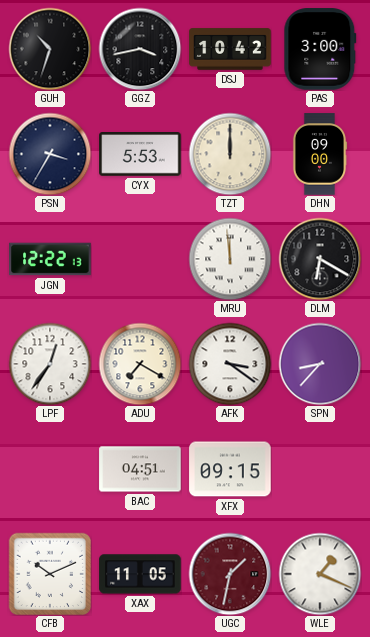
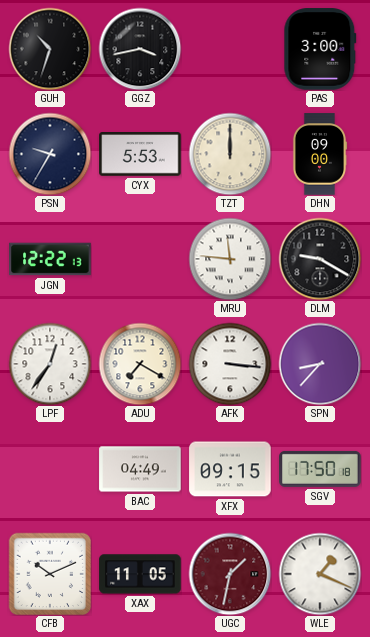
DSJ: 10:42 -> none
PSN: 3:35 -> 9:35
MRU: 11:59 -> 11:46
DLM: 6:20 -> 9:20
AFK: 3:21 -> 3:16
BAC: 04:51 -> 04:49
SGV: none -> 17:50
